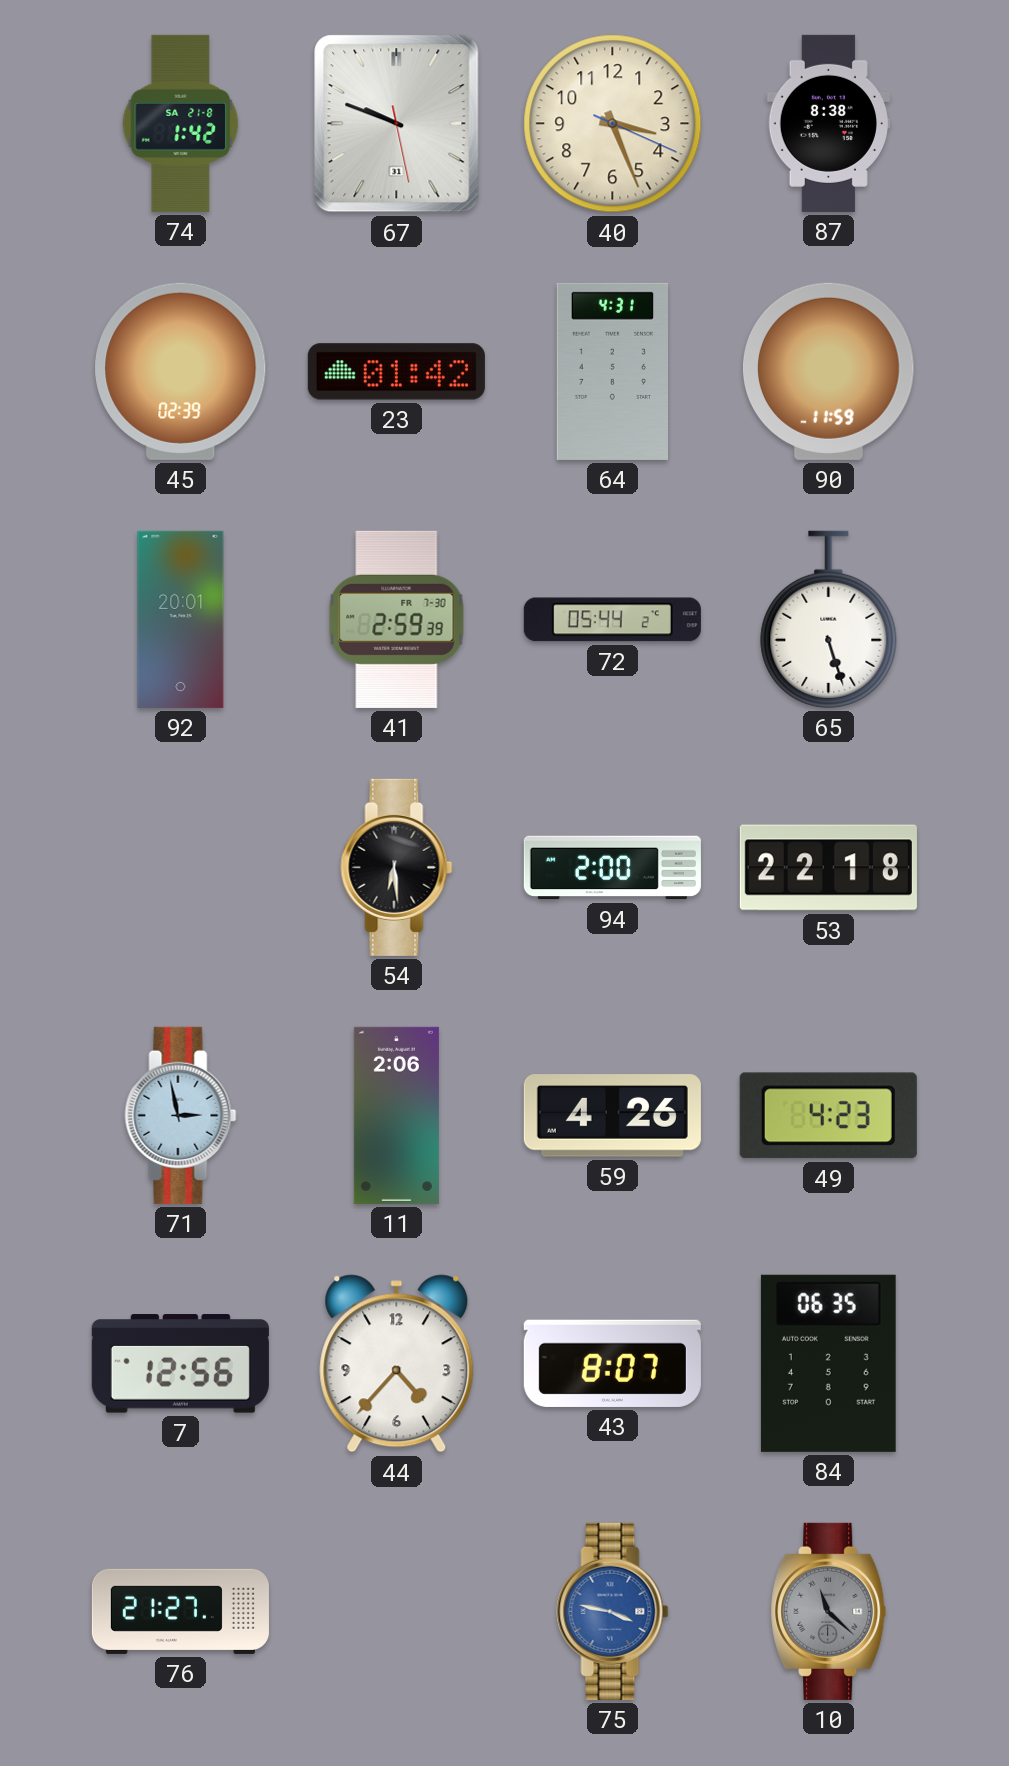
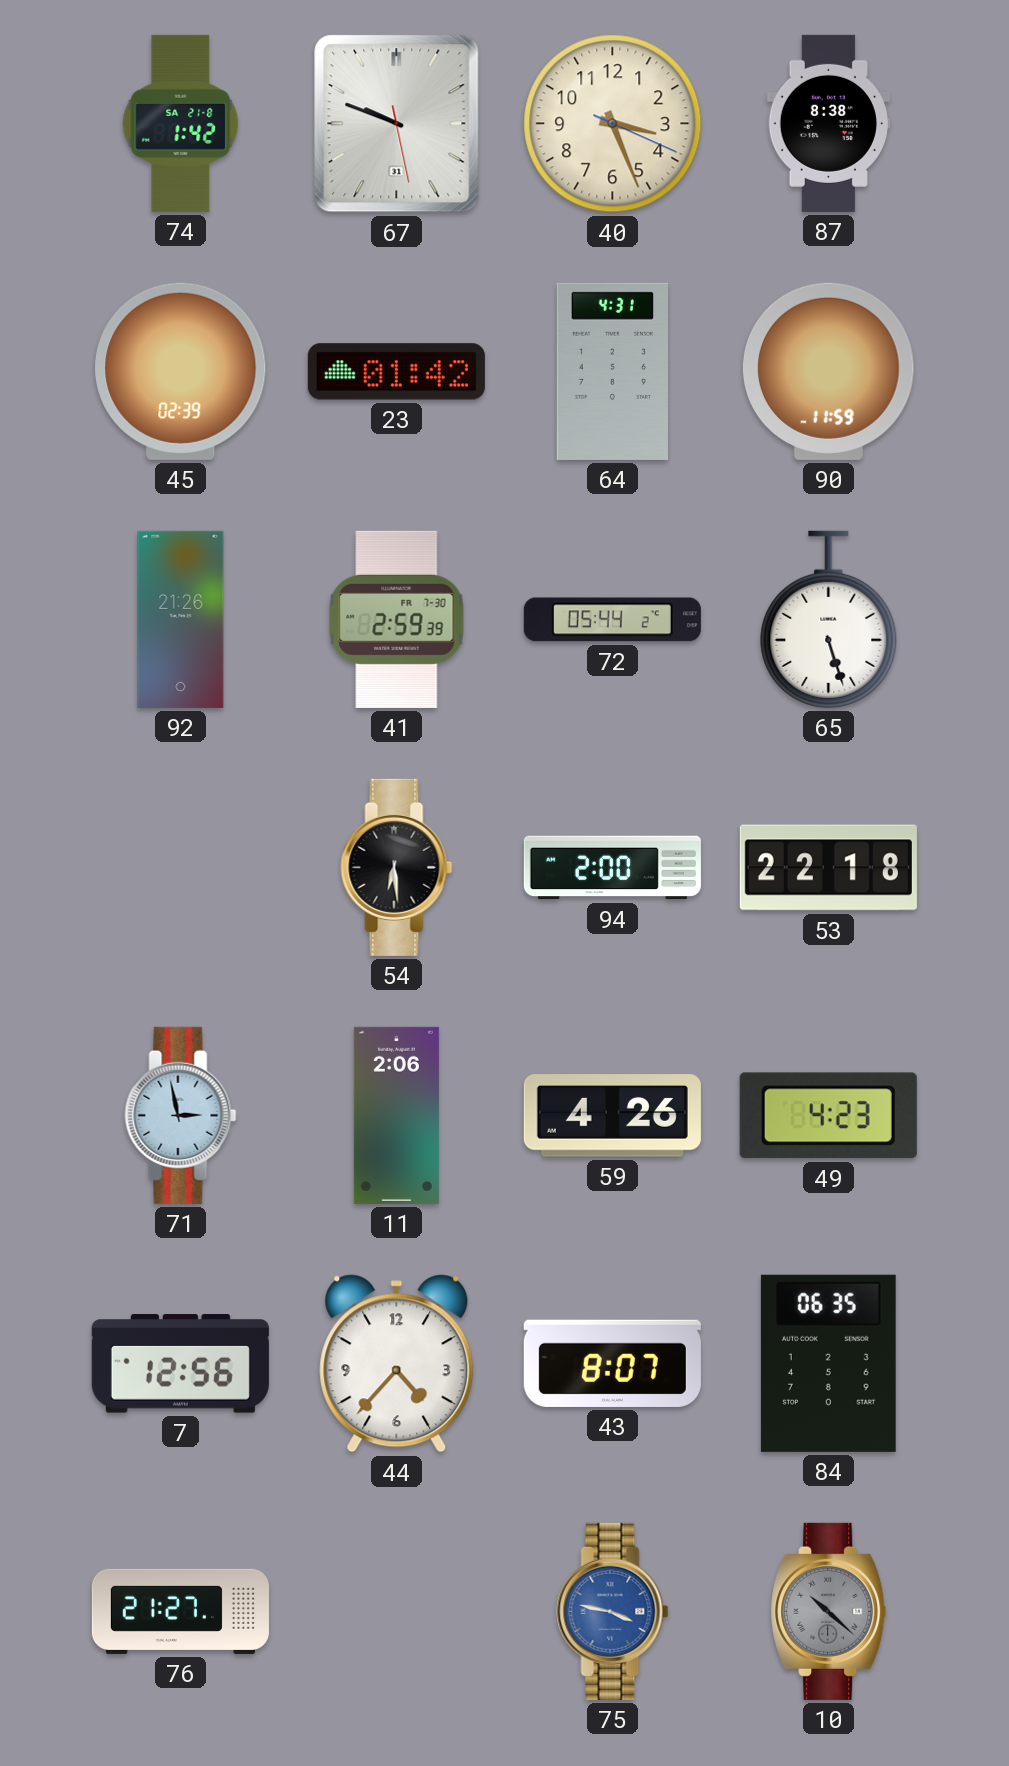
92: 20:01 -> 21:26
10: 11:22 -> 10:22
